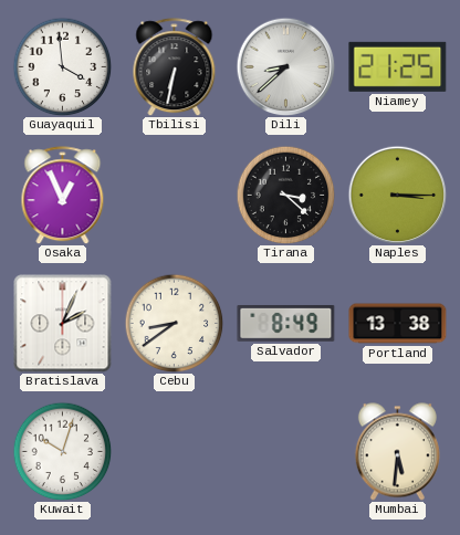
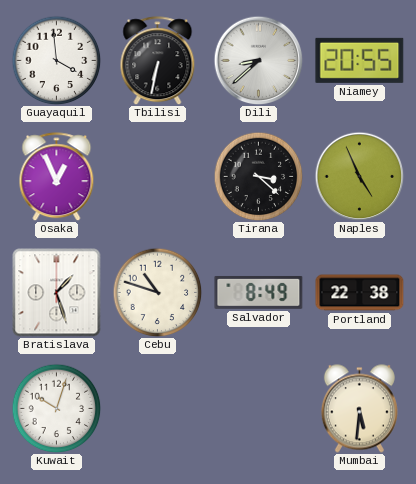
Niamey: 21:25 -> 20:55
Naples: 3:15 -> 4:56
Bratislava: 2:04 -> 1:27
Cebu: 8:39 -> 10:48
Portland: 13:38 -> 22:38
